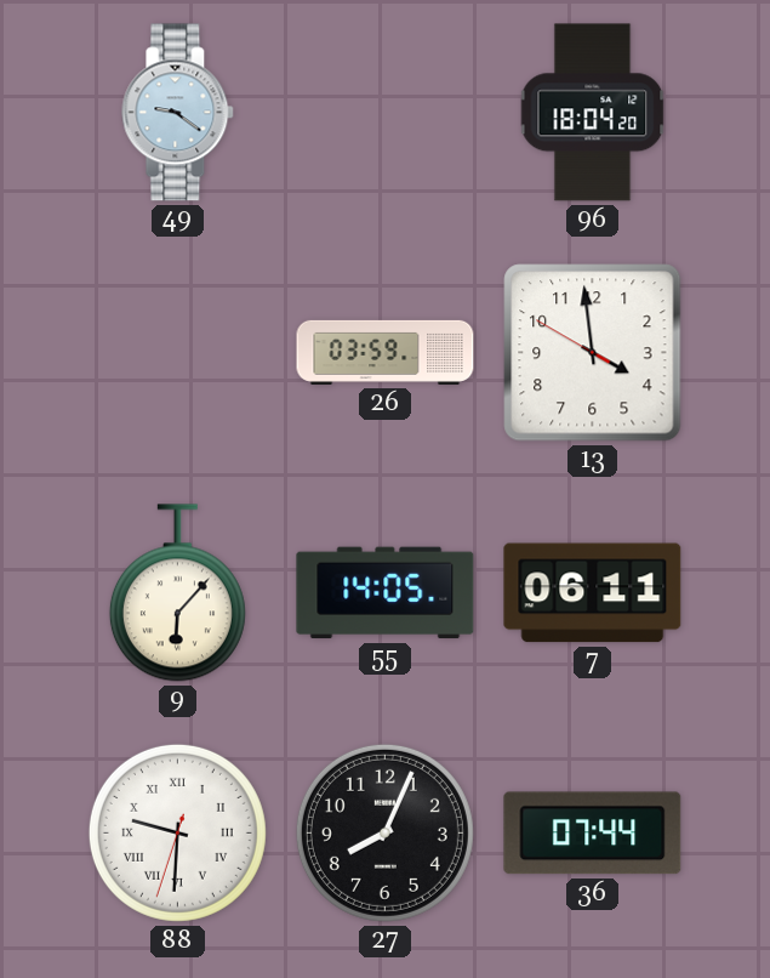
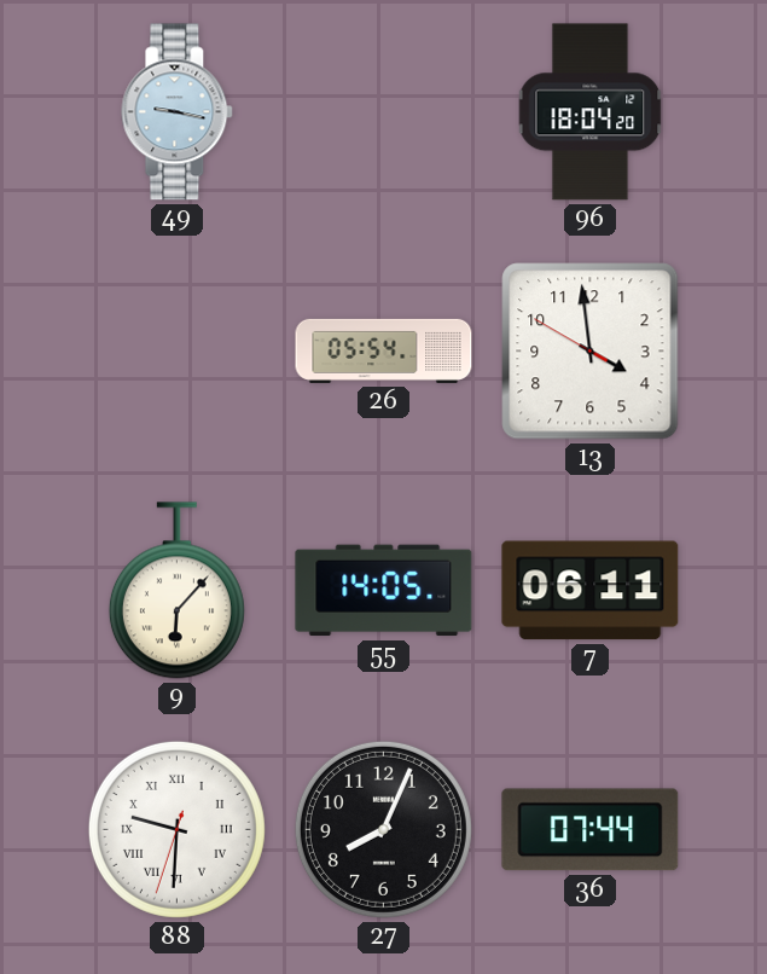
49: 9:21 -> 9:17
26: 03:59 -> 05:54
